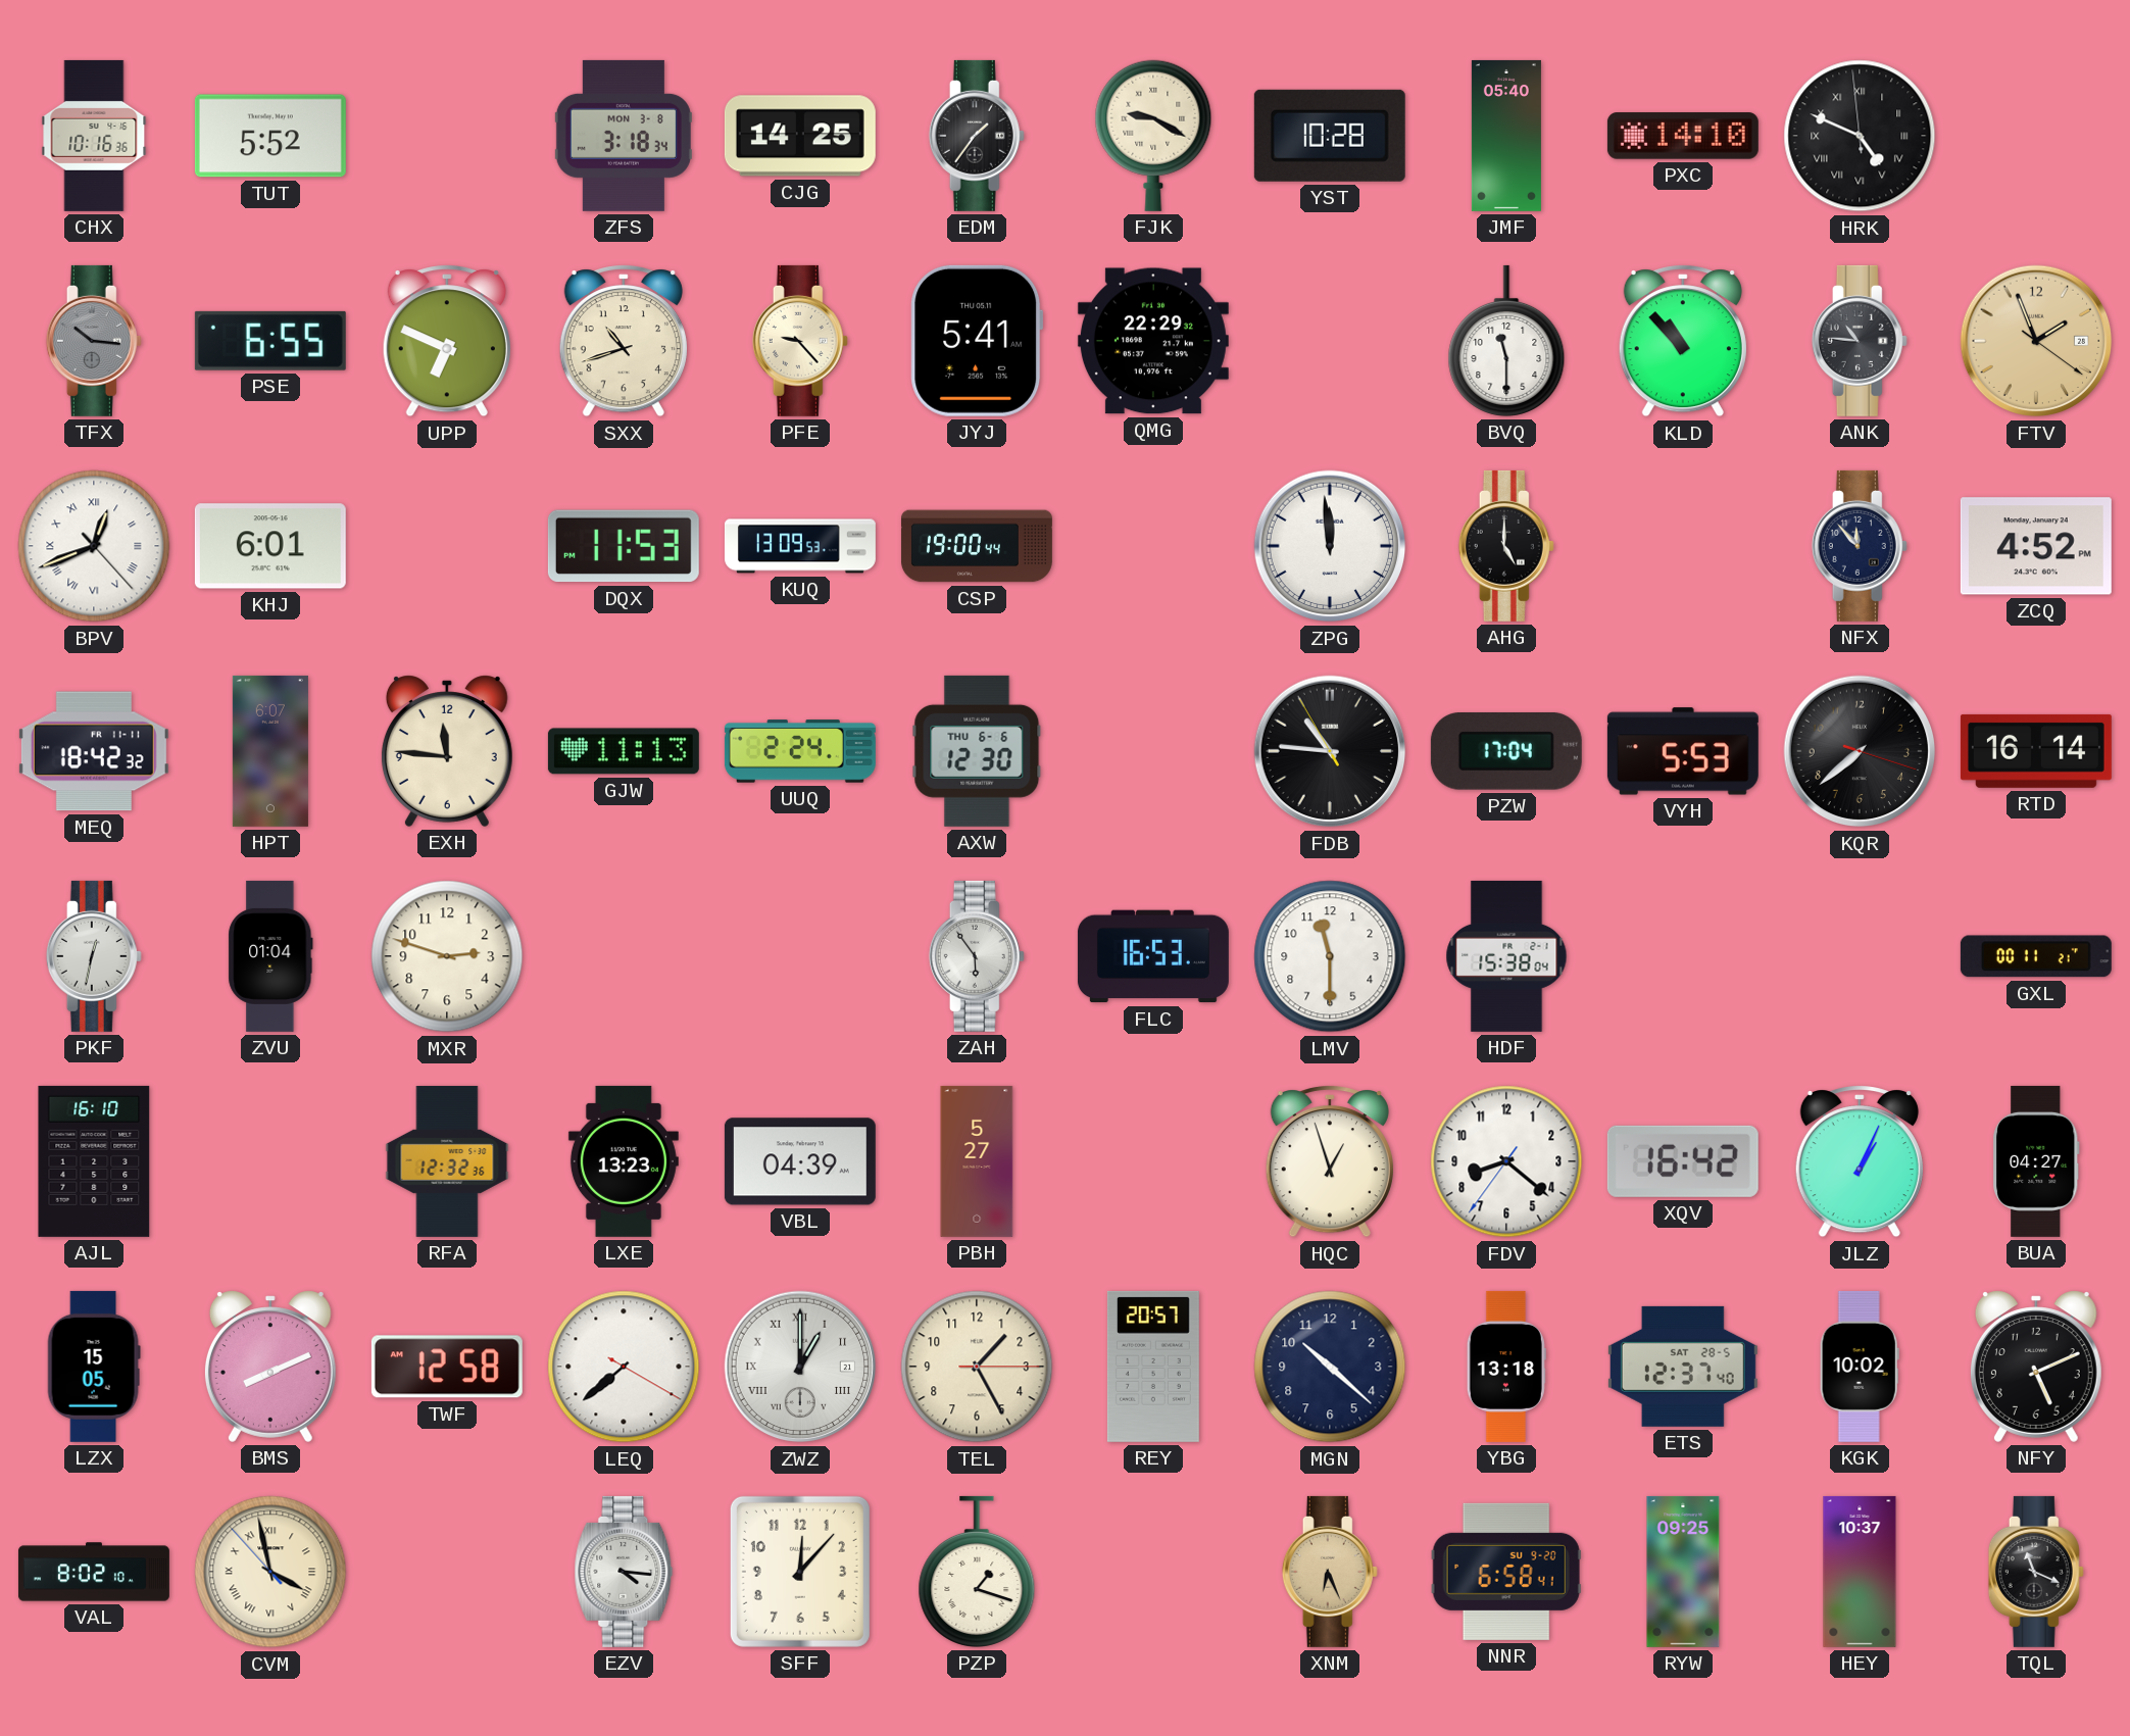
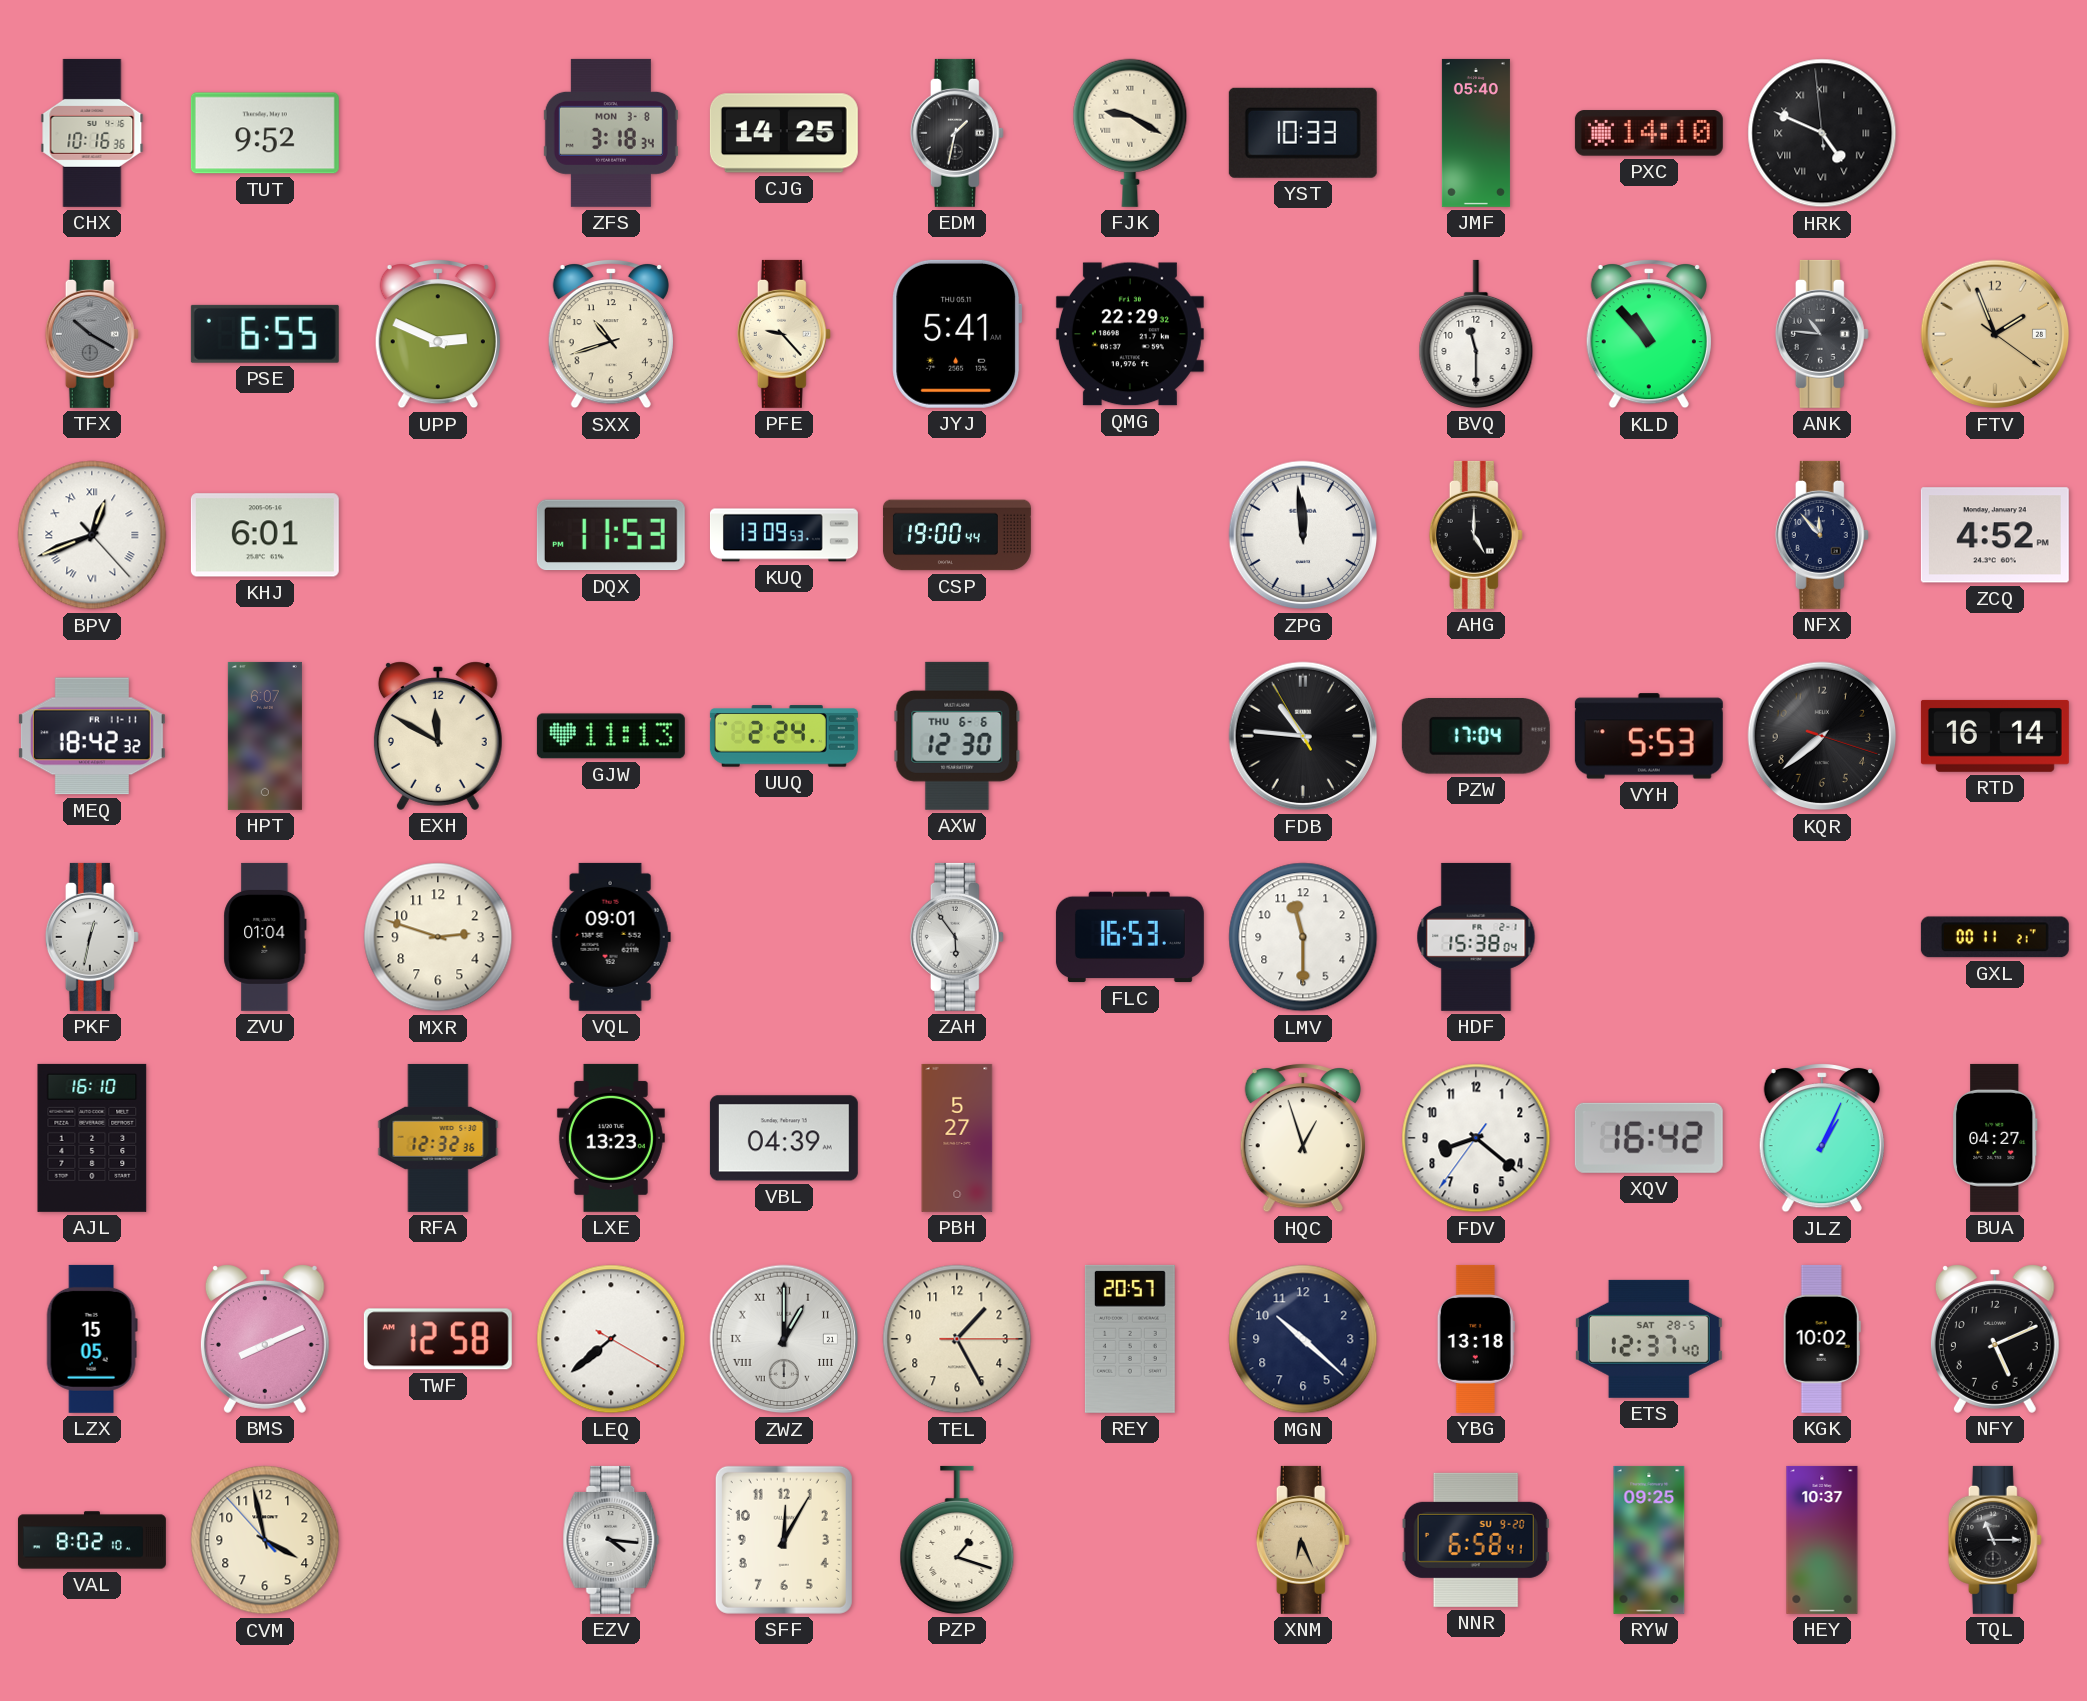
TUT: 5:52 -> 9:52
EDM: 1:36 -> 1:32
YST: 10:28 -> 10:33
TFX: 10:16 -> 10:20
UPP: 6:49 -> 2:49
EXH: 11:46 -> 11:50
VQL: none -> 09:01
CVM numerals: Roman -> Arabic
SFF: 12:07 -> 12:05
TQL: 11:19 -> 11:15
